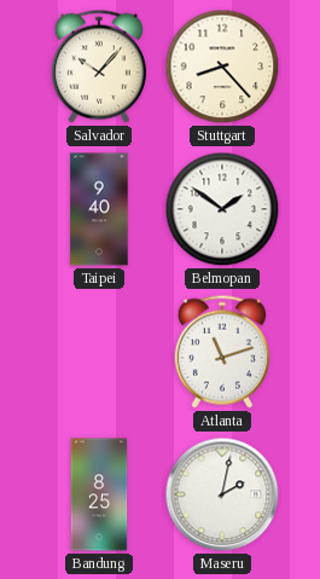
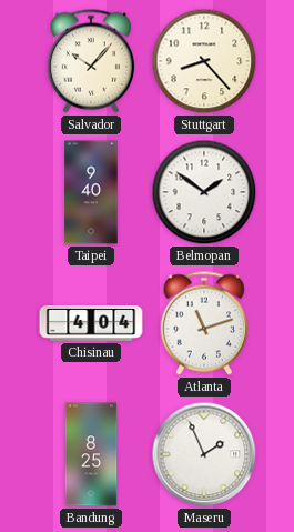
Chisinau: none -> 4:04
Maseru: 2:02 -> 1:56
